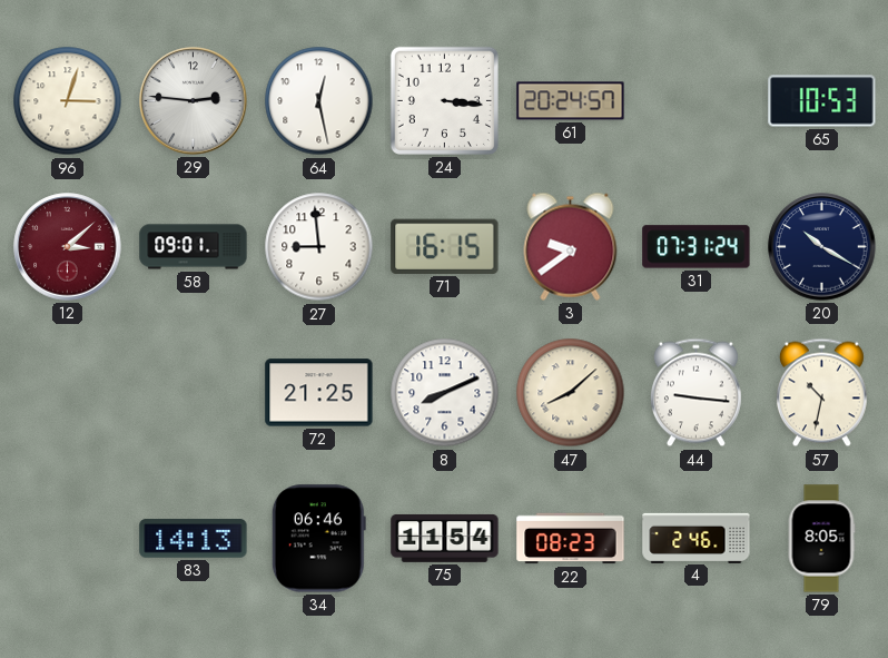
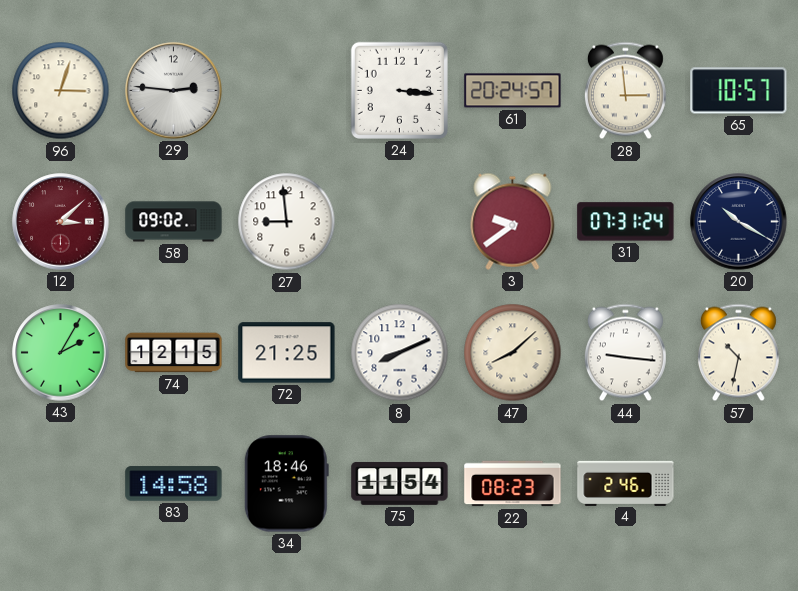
64: 12:28 -> none
28: none -> 2:59
65: 10:53 -> 10:57
58: 09:01 -> 09:02
71: 16:15 -> none
43: none -> 2:05
74: none -> 12:15
83: 14:13 -> 14:58
34: 06:46 -> 18:46
79: 8:05 -> none
